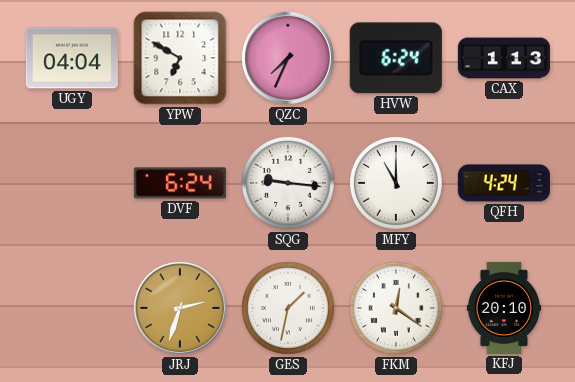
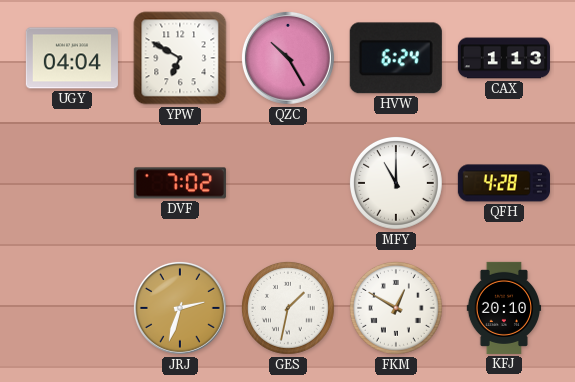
QZC: 7:34 -> 10:25
DVF: 6:24 -> 7:02
SQG: 9:16 -> none
QFH: 4:24 -> 4:28
FKM: 12:21 -> 12:50
